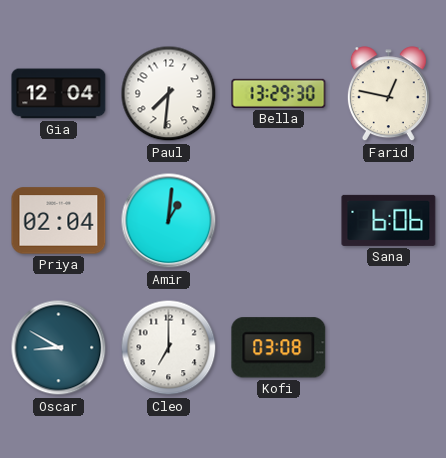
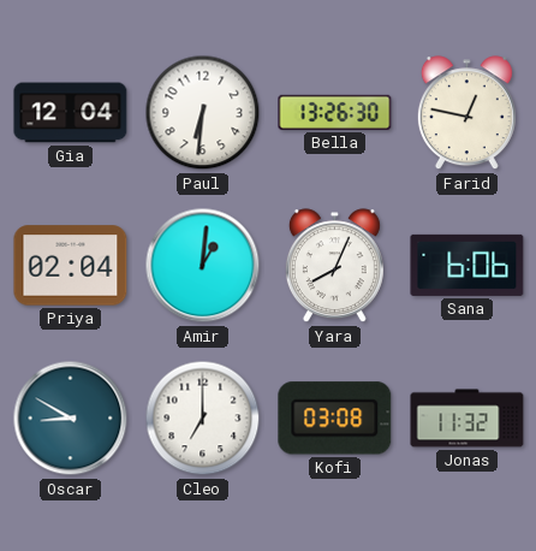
Paul: 7:31 -> 6:31
Bella: 13:29 -> 13:26
Yara: none -> 8:04
Jonas: none -> 11:32
